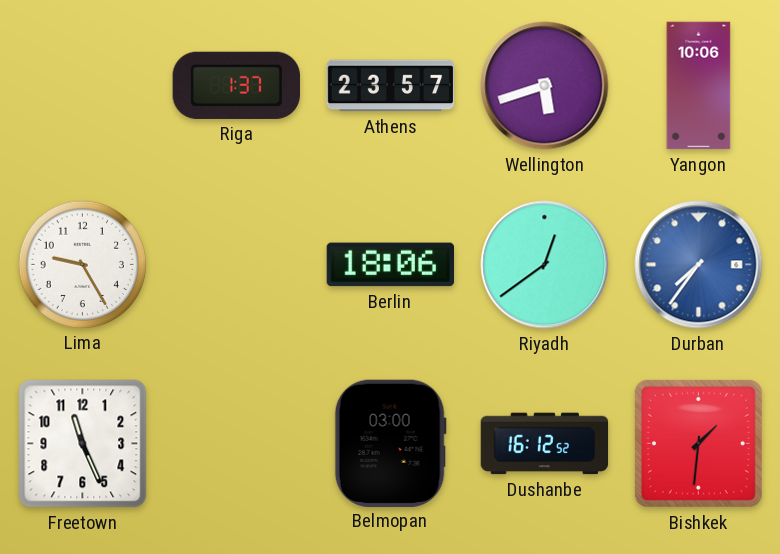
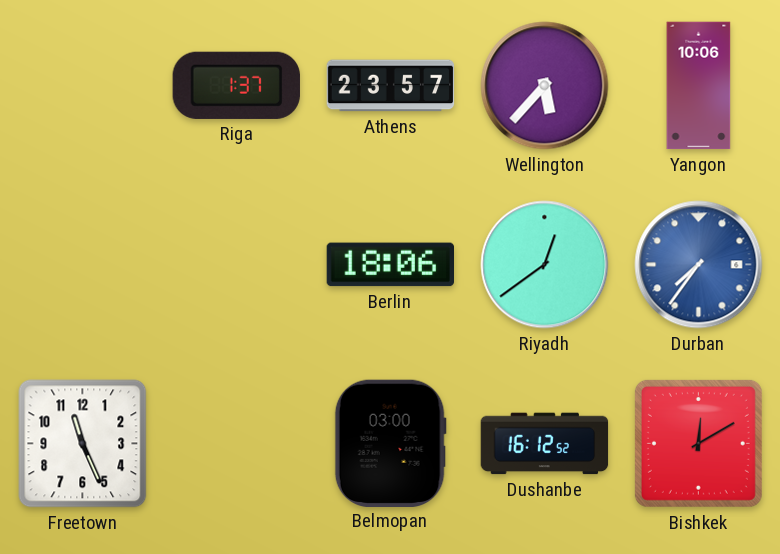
Wellington: 5:42 -> 5:37
Lima: 9:25 -> none
Bishkek: 1:31 -> 12:10
